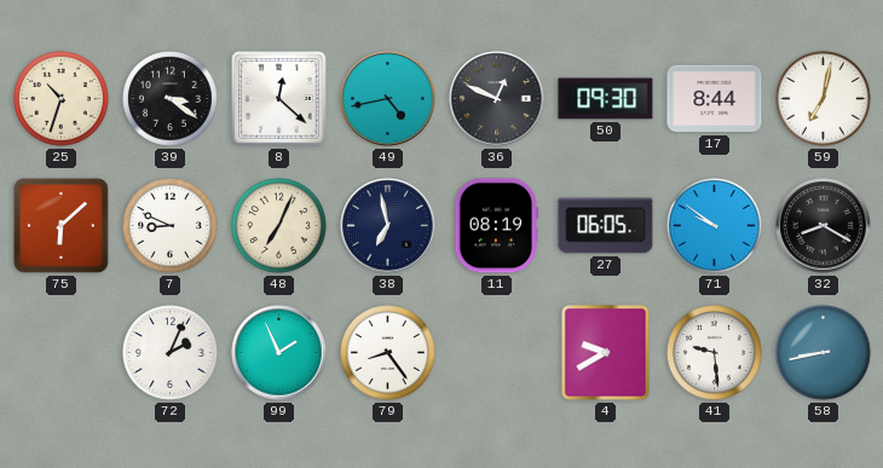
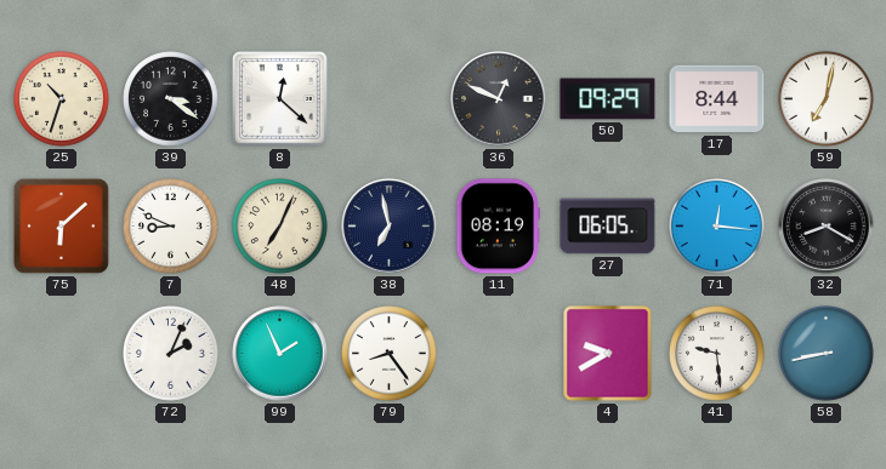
49: 4:43 -> none
50: 09:30 -> 09:29
71: 9:51 -> 12:16
